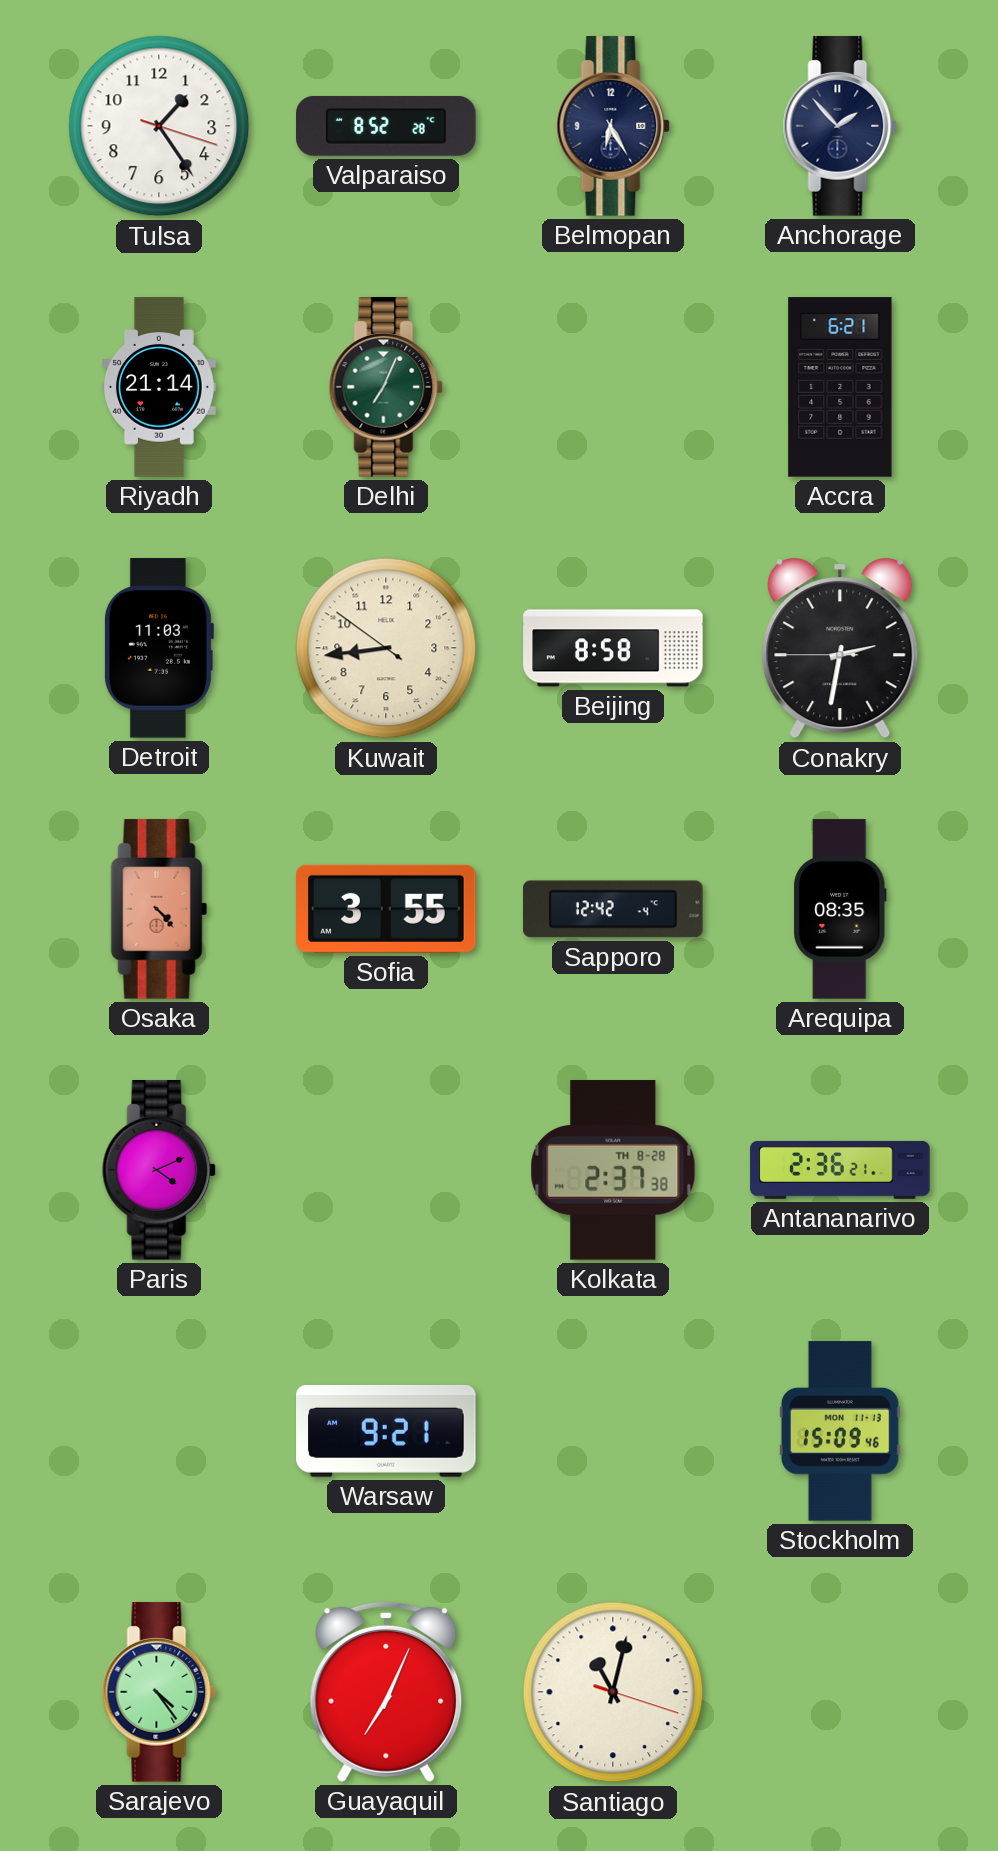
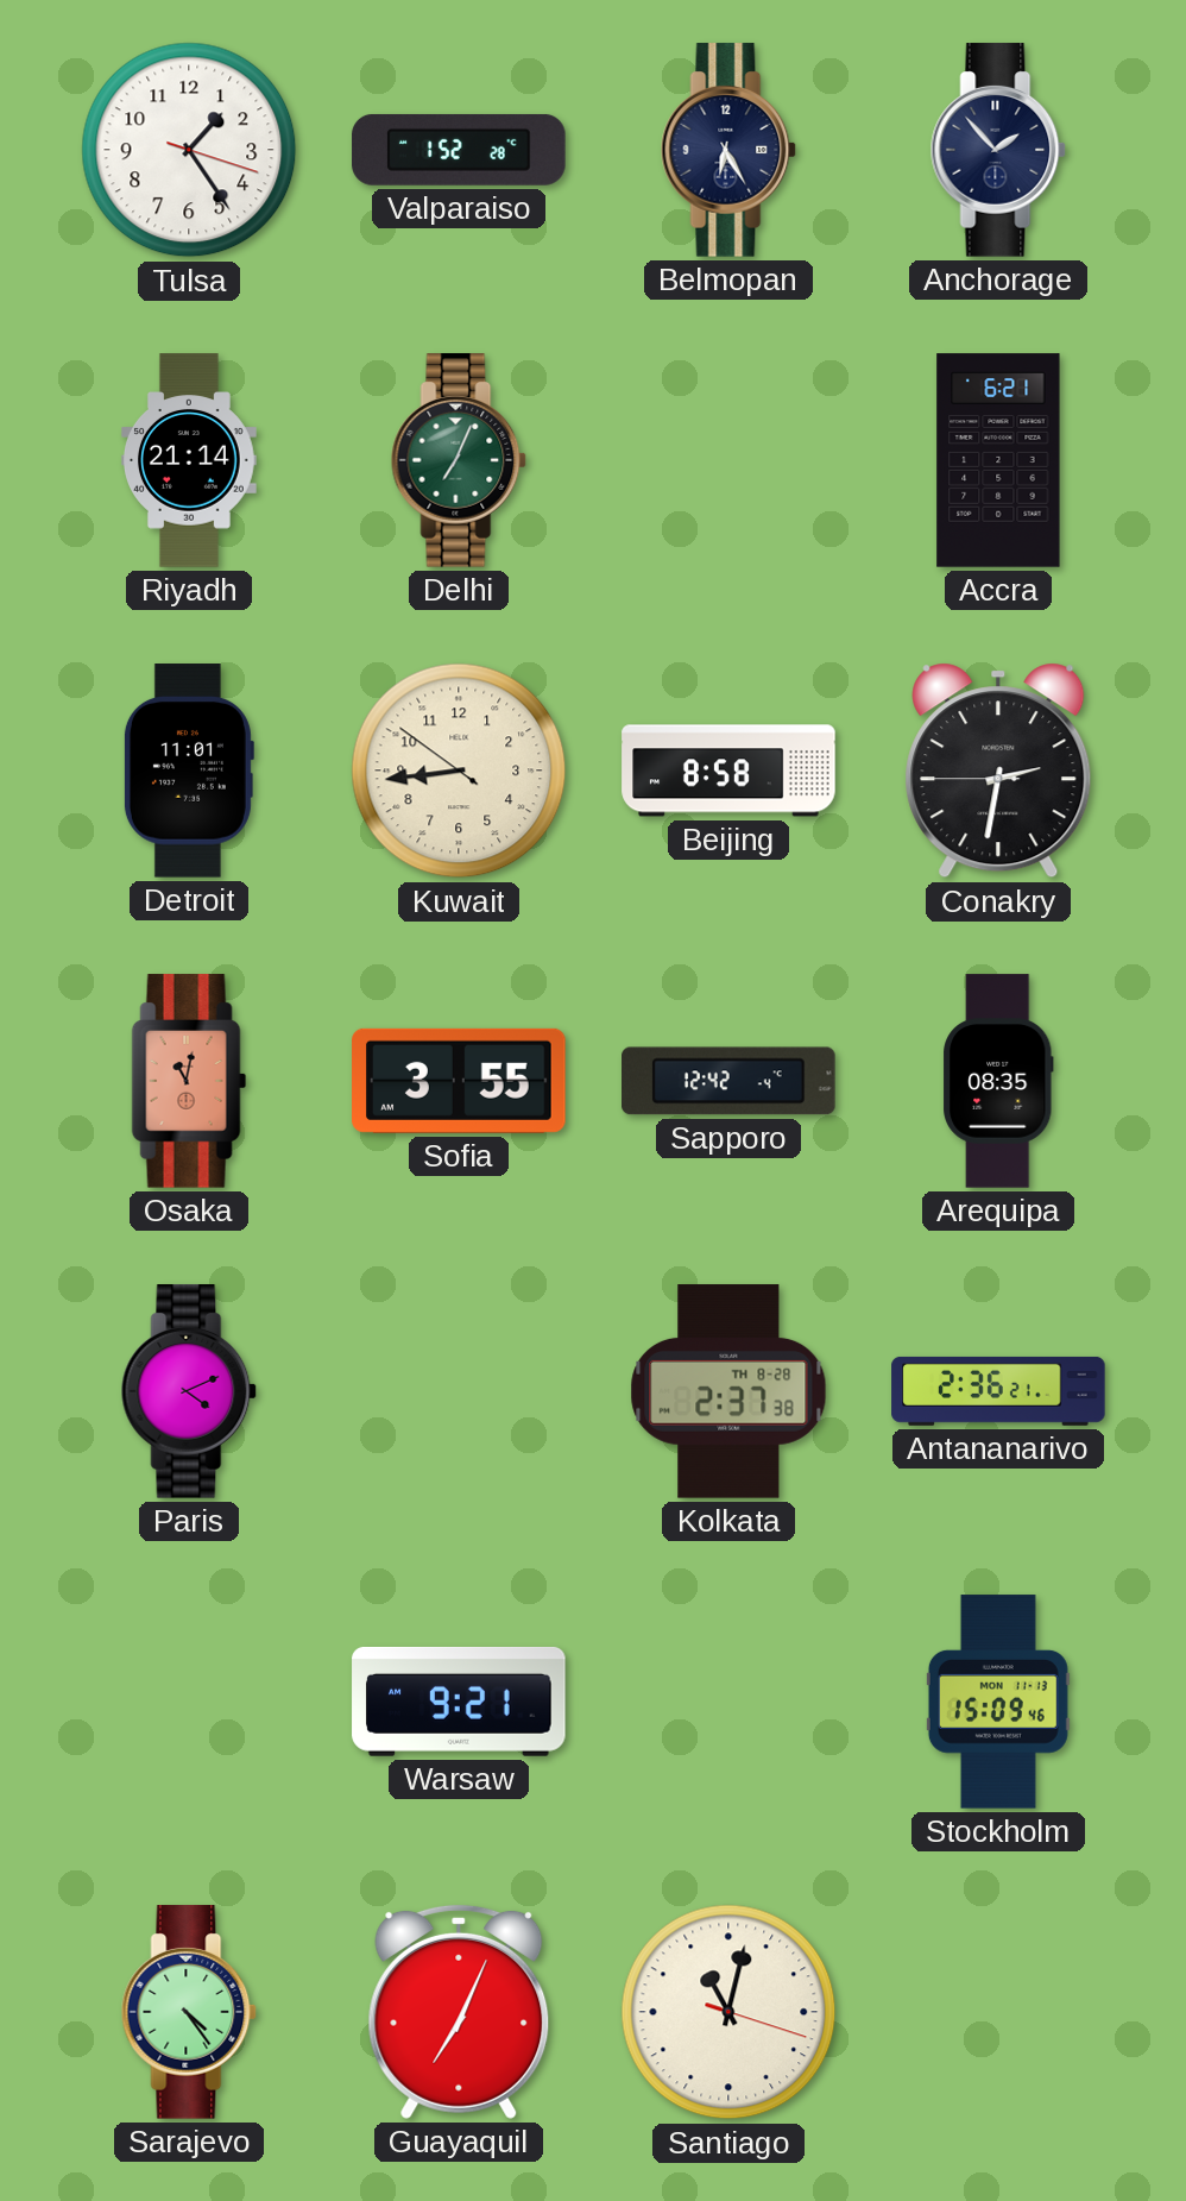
Valparaiso: 8:52 -> 1:52
Detroit: 11:03 -> 11:01
Osaka: 4:23 -> 11:02
